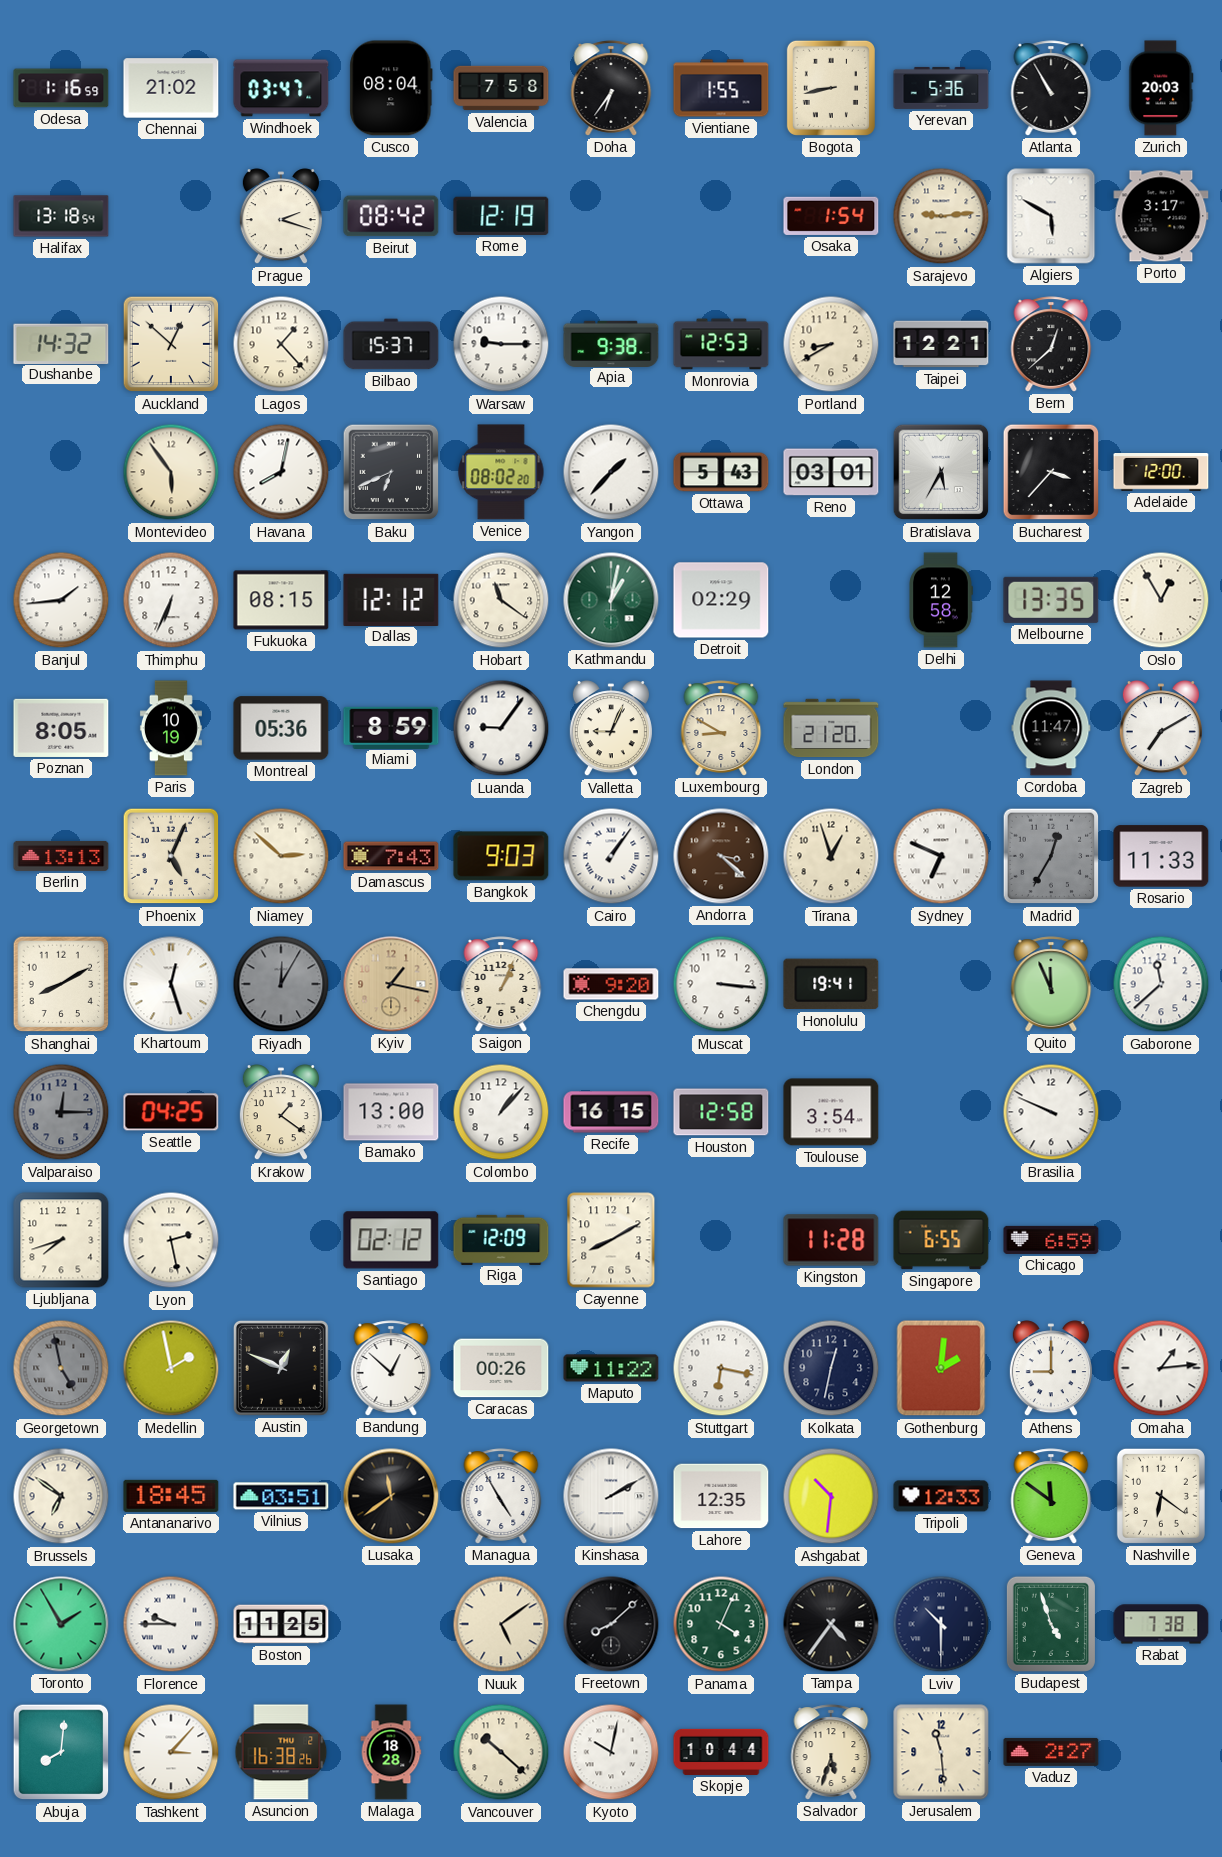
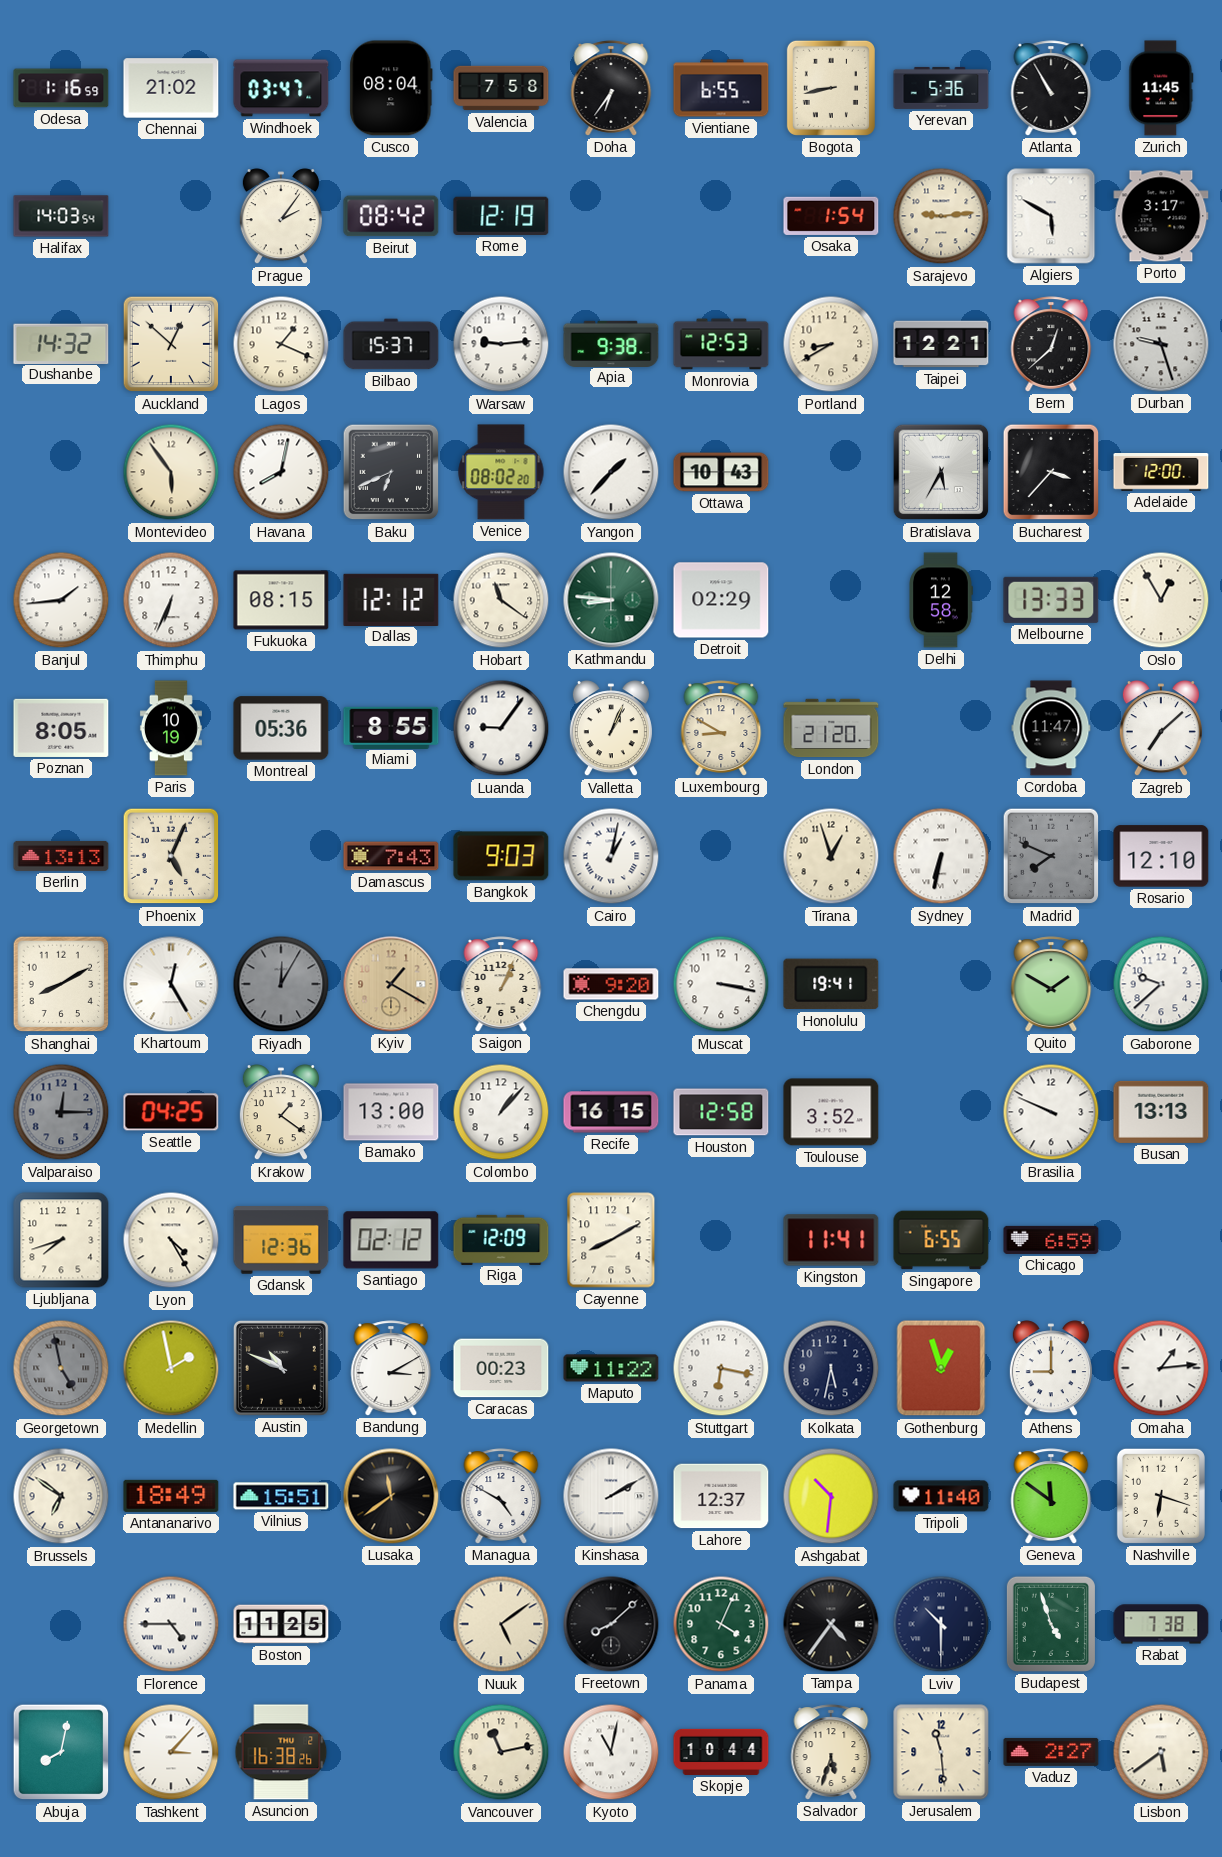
Vientiane: 1:55 -> 6:55
Zurich: 20:03 -> 11:45
Halifax: 13:18 -> 14:03
Prague: 2:18 -> 2:06
Lagos: 1:23 -> 1:19
Warsaw: 9:15 -> 9:14
Durban: none -> 9:27
Ottawa: 5:43 -> 10:43
Reno: 03:01 -> none
Kathmandu: 1:02 -> 8:46
Melbourne: 13:35 -> 13:33
Miami: 8:59 -> 8:55
Valletta: 9:04 -> 1:04
Zagreb: 7:10 -> 7:08
Niamey: 2:52 -> none
Cairo: 1:06 -> 1:02
Andorra: 3:22 -> none
Sydney: 6:49 -> 6:32
Madrid: 12:35 -> 7:49
Rosario: 11:33 -> 12:10
Khartoum: 12:27 -> 12:25
Kyiv: 1:17 -> 1:20
Muscat: 3:16 -> 3:17
Quito: 11:56 -> 1:50
Gaborone: 11:38 -> 9:38
Toulouse: 3:54 -> 3:52
Busan: none -> 13:13
Lyon: 2:28 -> 4:25
Gdansk: none -> 12:36
Kingston: 11:28 -> 11:41
Austin: 12:49 -> 10:49
Bandung: 12:52 -> 3:10
Caracas: 00:26 -> 00:23
Kolkata: 12:32 -> 5:32
Gothenburg: 2:01 -> 12:57
Antananarivo: 18:45 -> 18:49
Vilnius: 03:51 -> 15:51
Managua: 4:55 -> 4:50
Lahore: 12:35 -> 12:37
Tripoli: 12:33 -> 11:40
Nashville: 6:21 -> 6:18
Toronto: 1:55 -> none
Florence: 9:45 -> 4:45
Abuja: 8:01 -> 8:02
Malaga: 18:28 -> none
Vancouver: 10:22 -> 11:13
Kyoto: 10:02 -> 11:02
Lisbon: none -> 5:39
